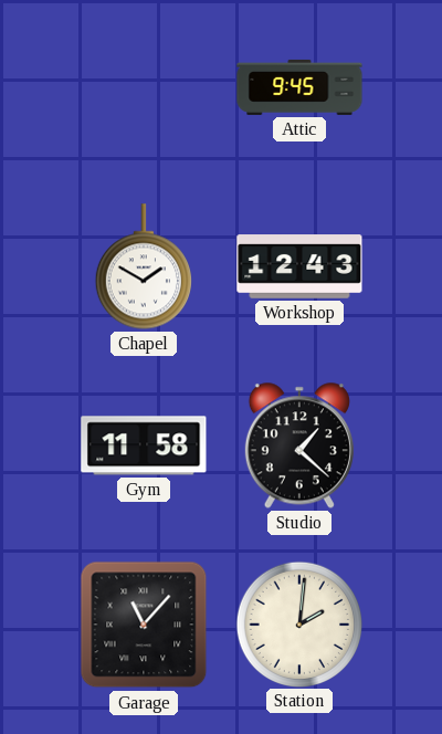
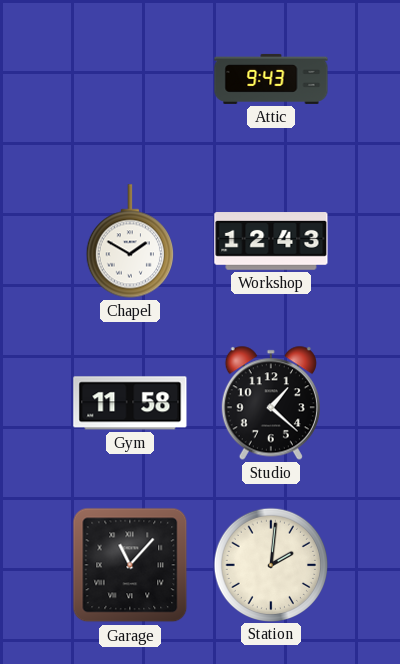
Attic: 9:45 -> 9:43
